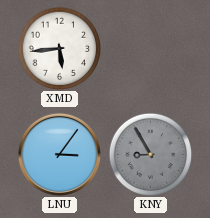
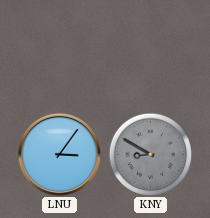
XMD: 5:44 -> none
KNY: 8:55 -> 8:50
